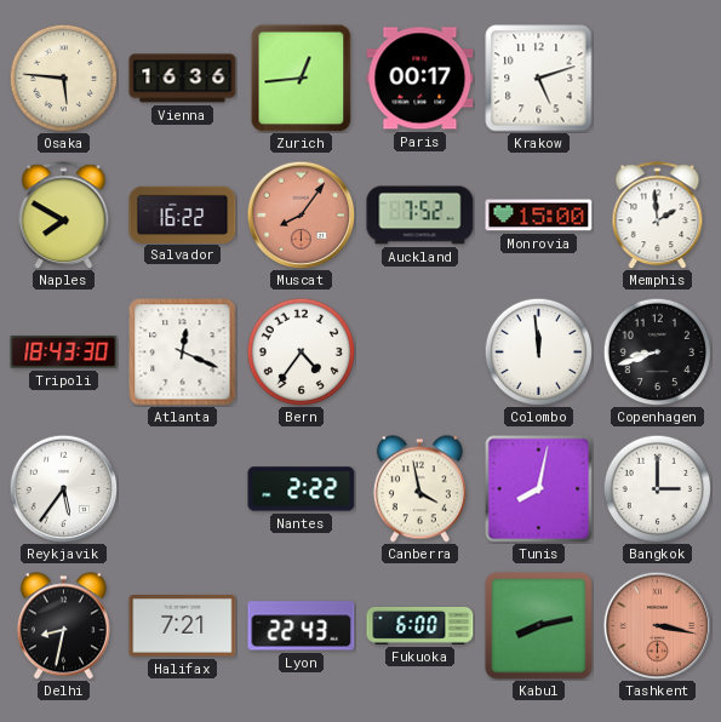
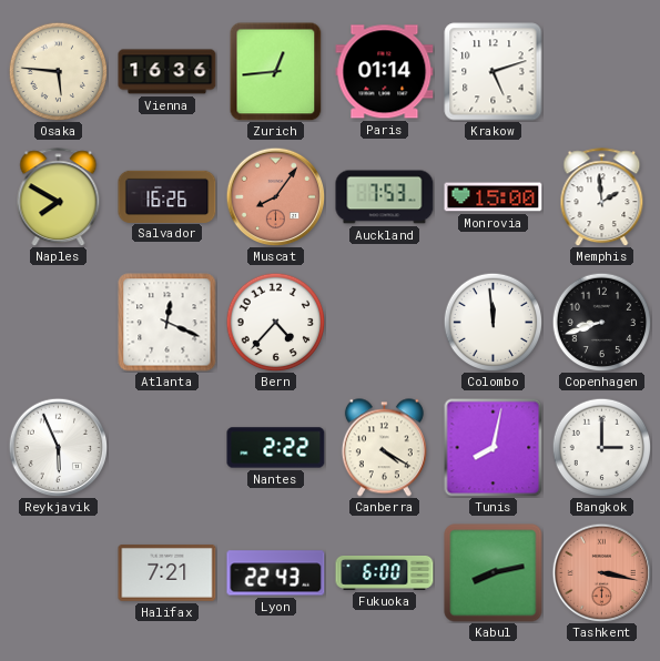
Paris: 00:17 -> 01:14
Salvador: 16:22 -> 16:26
Auckland: 7:52 -> 7:53
Tripoli: 18:43 -> none
Bern: 4:36 -> 4:37
Reykjavik: 5:36 -> 5:56
Canberra: 3:58 -> 4:20
Delhi: 8:32 -> none
